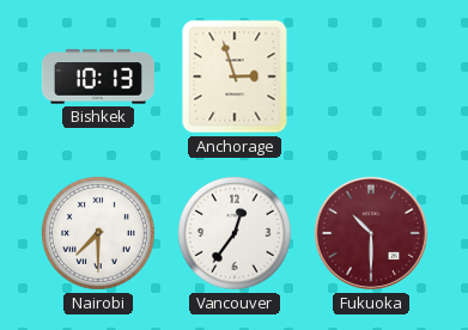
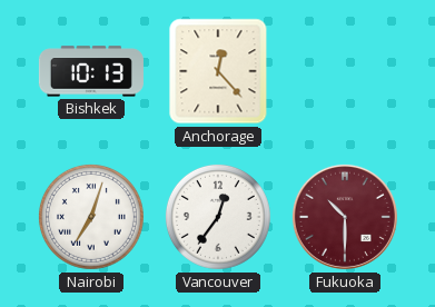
Anchorage: 2:57 -> 12:23
Nairobi: 7:30 -> 7:03
